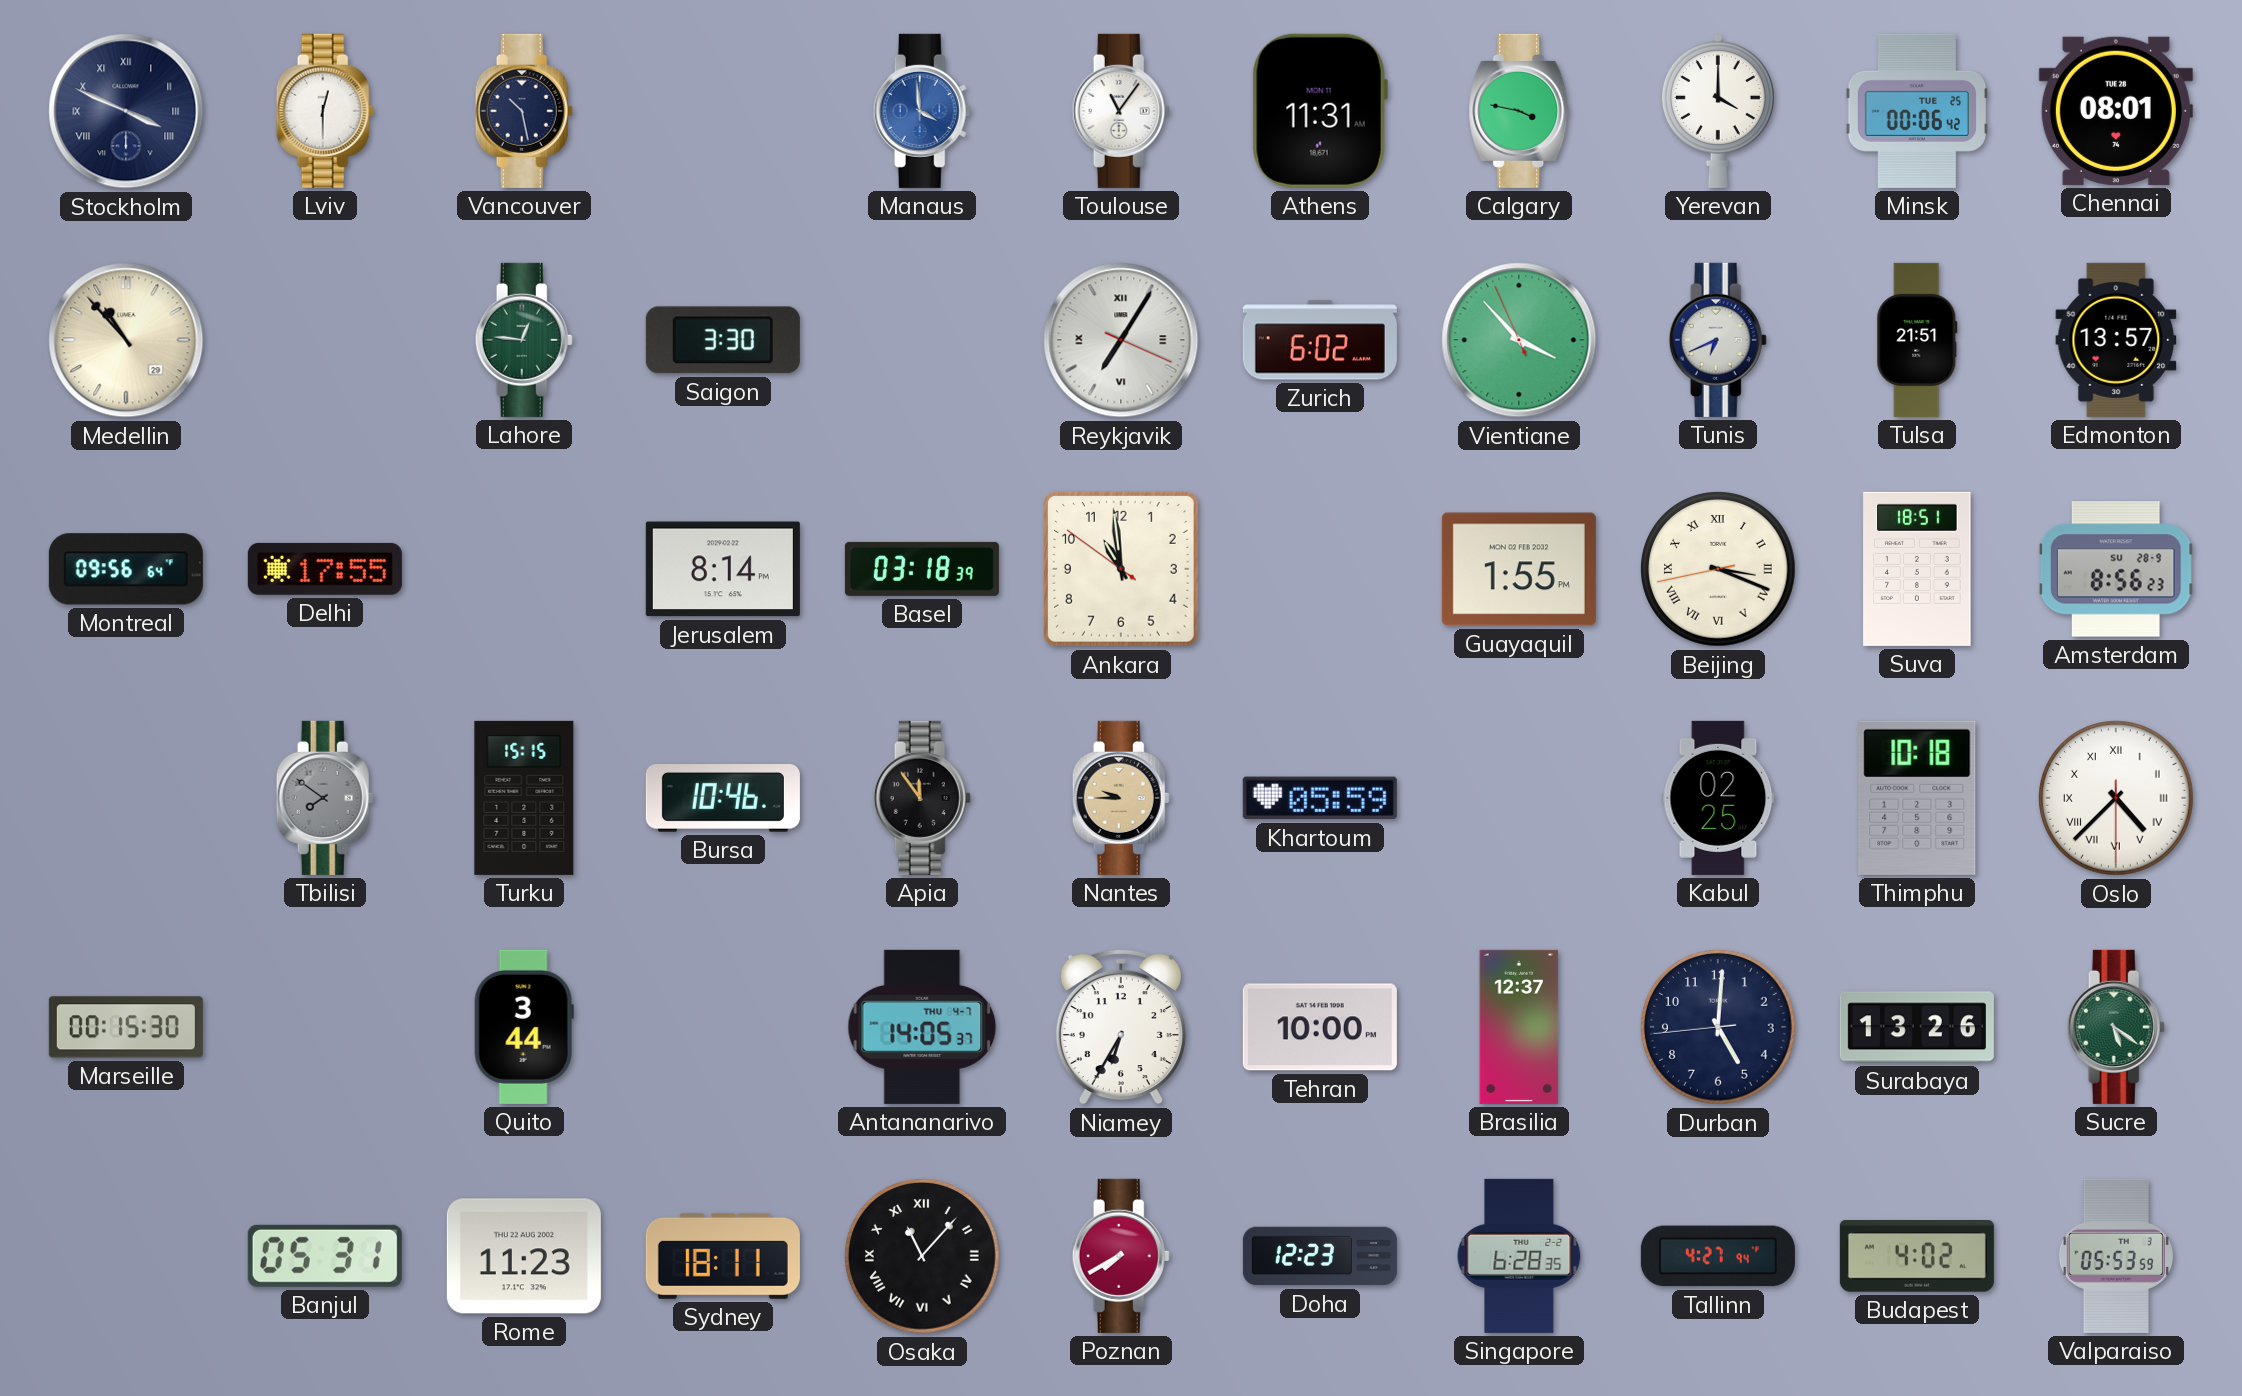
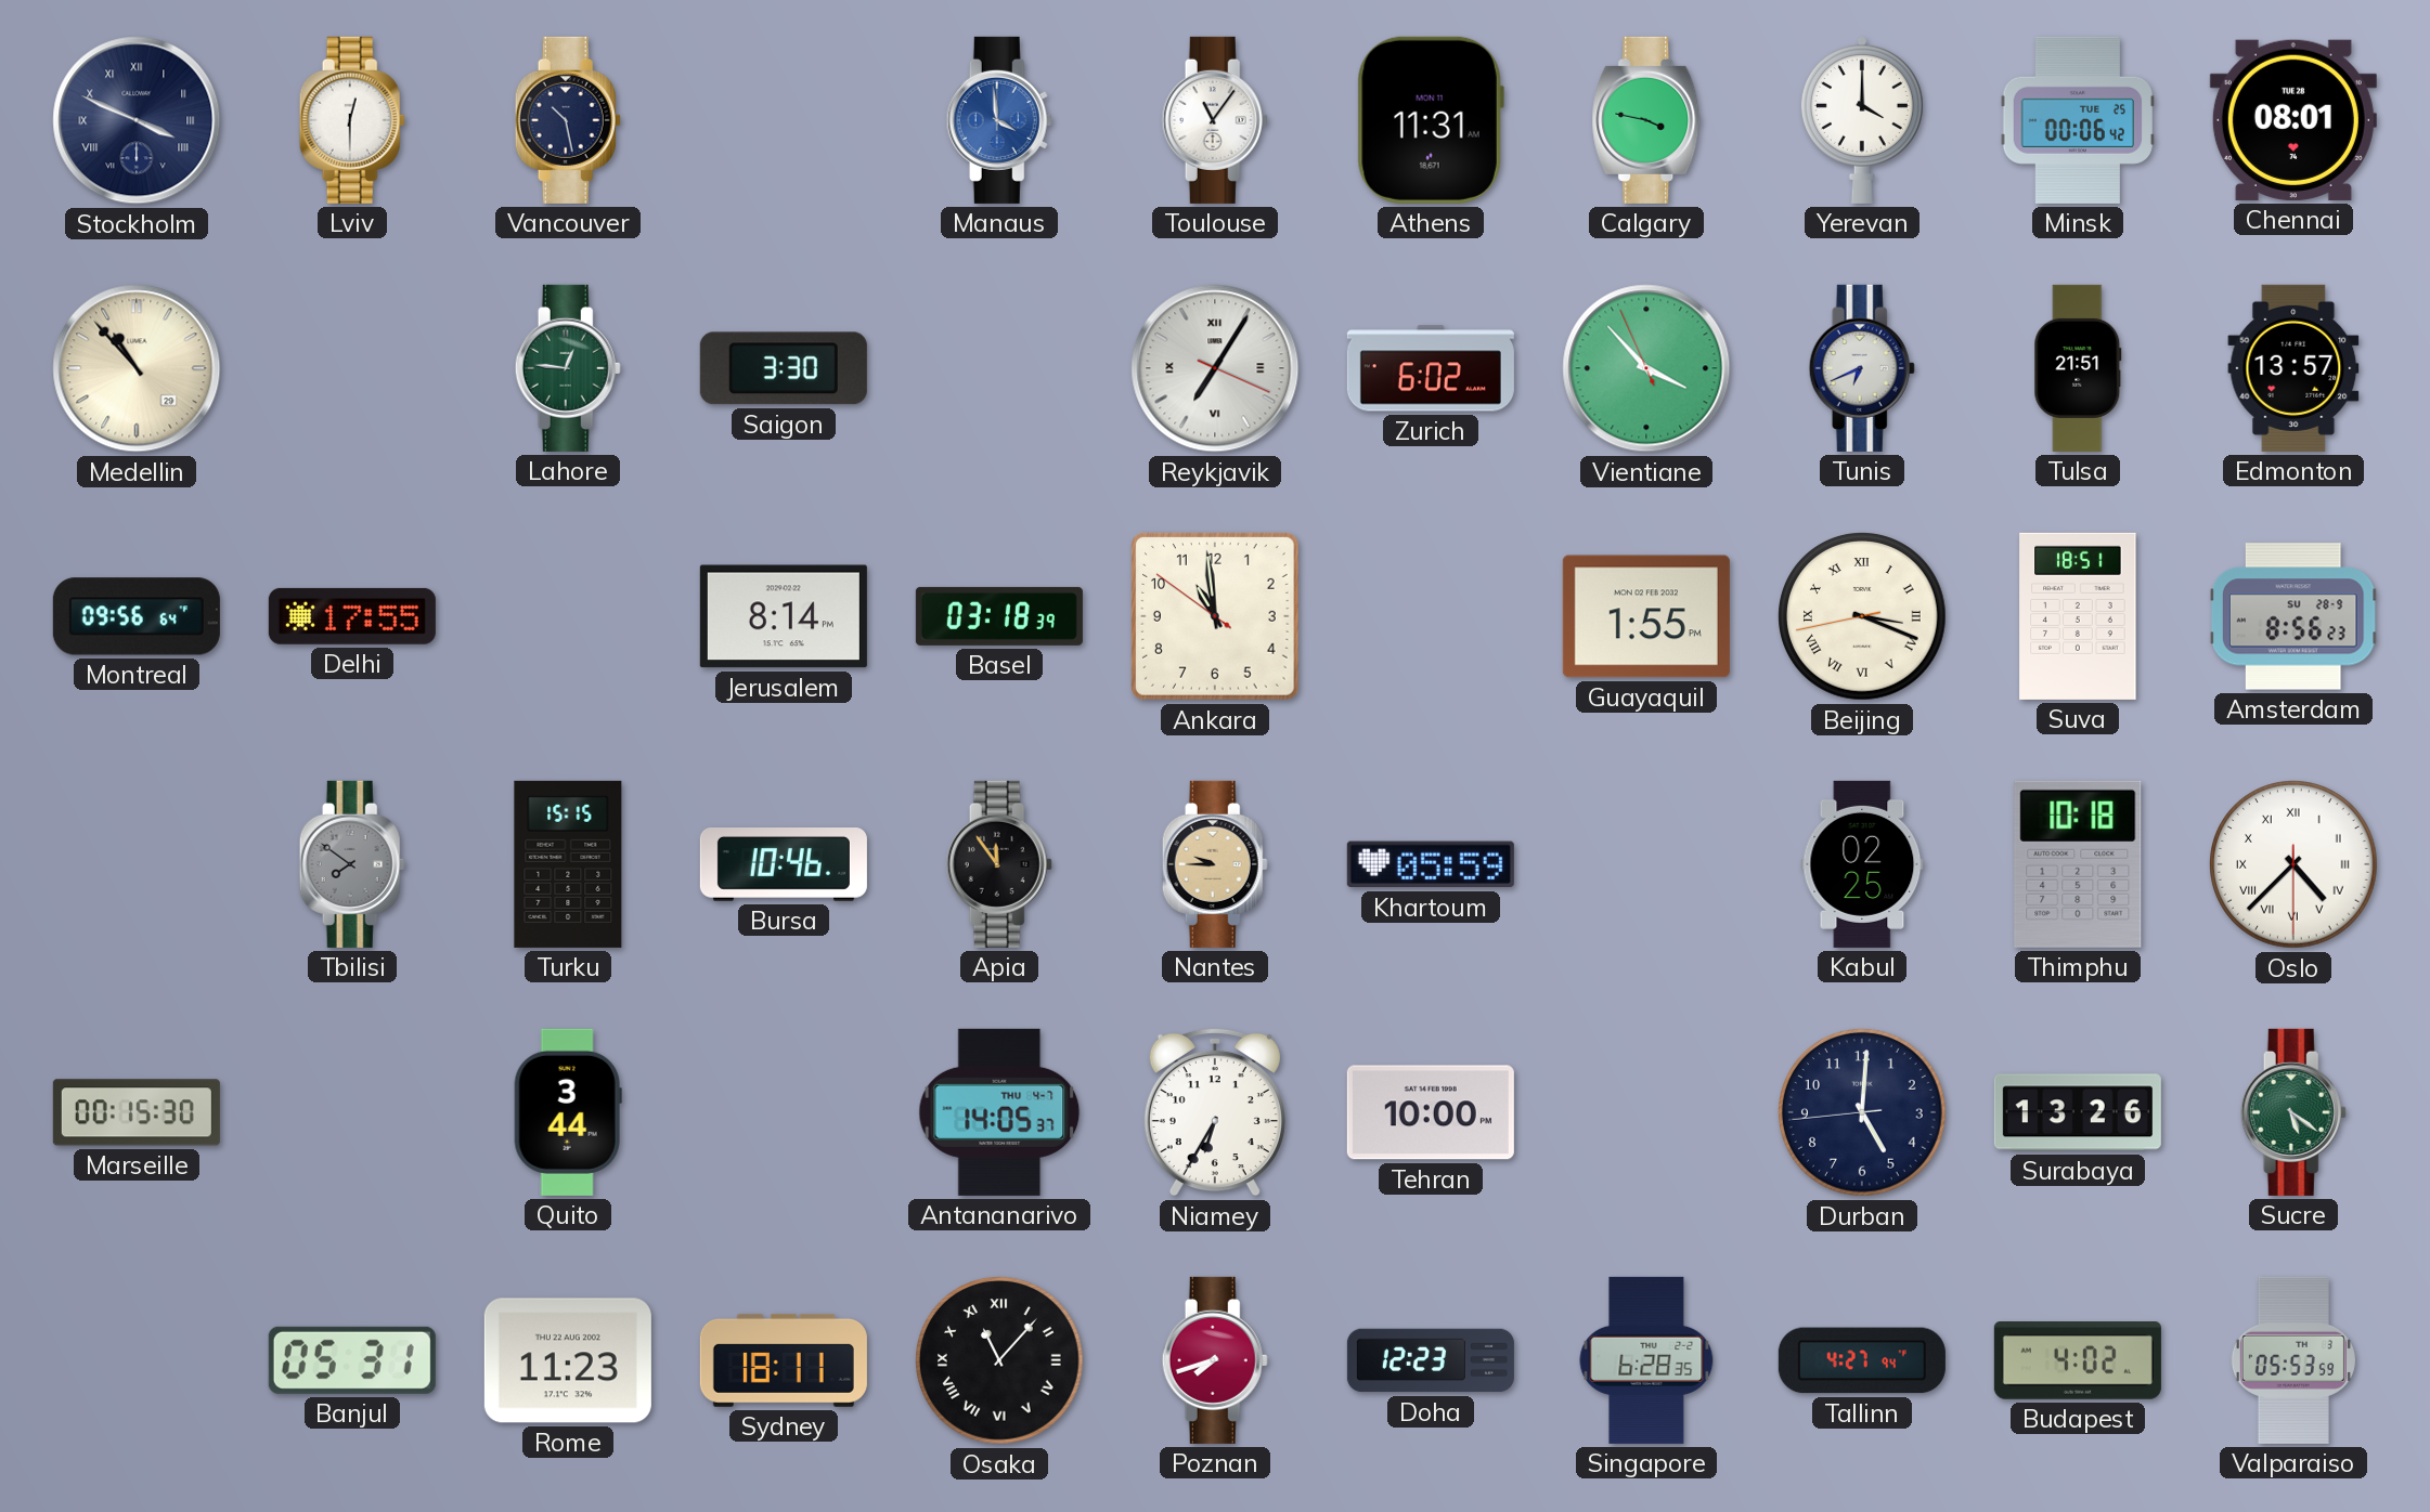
Brasilia: 12:37 -> none
Poznan: 7:40 -> 7:42
